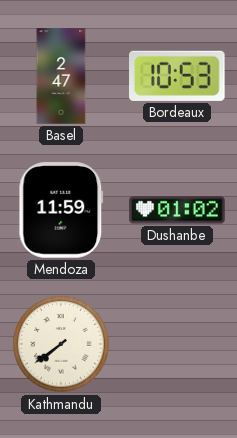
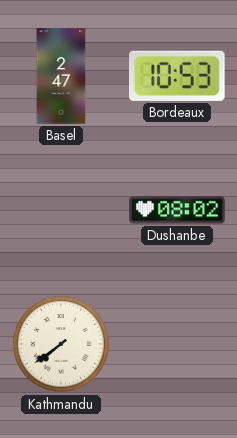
Mendoza: 11:59 -> none
Dushanbe: 01:02 -> 08:02
